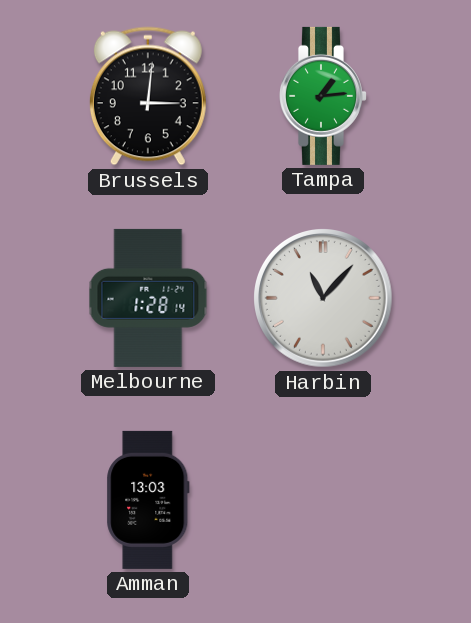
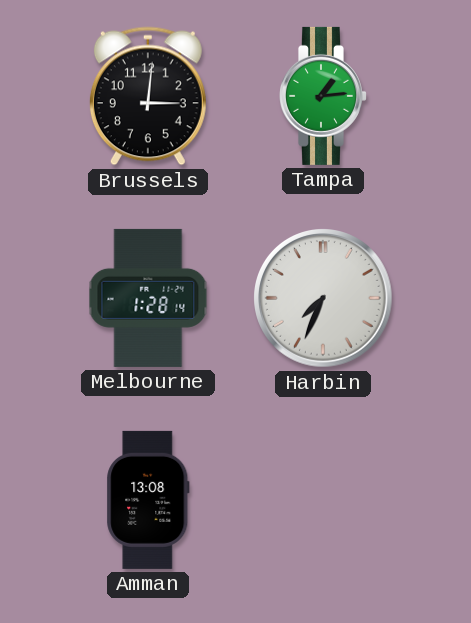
Harbin: 11:07 -> 7:34
Amman: 13:03 -> 13:08
